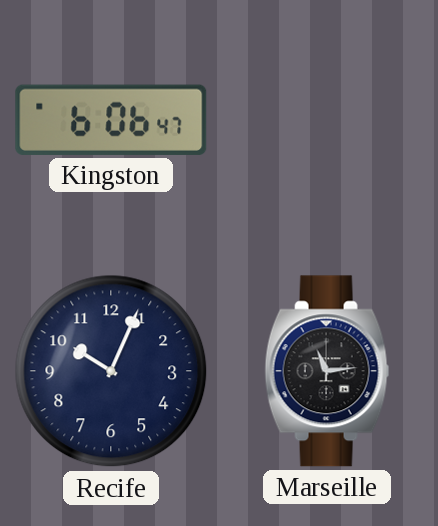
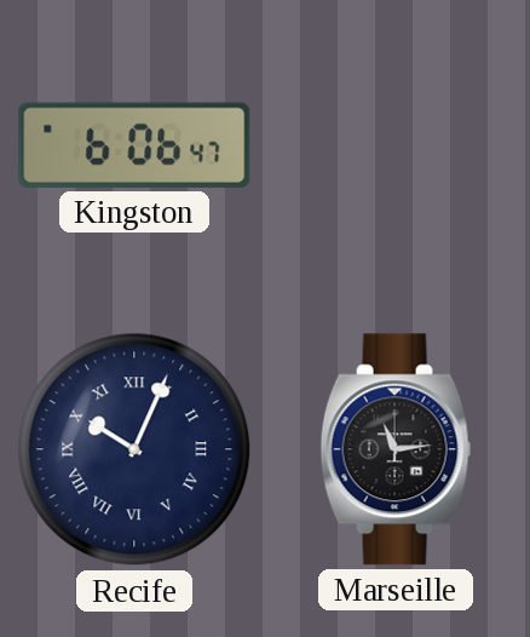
Recife numerals: Arabic -> Roman
